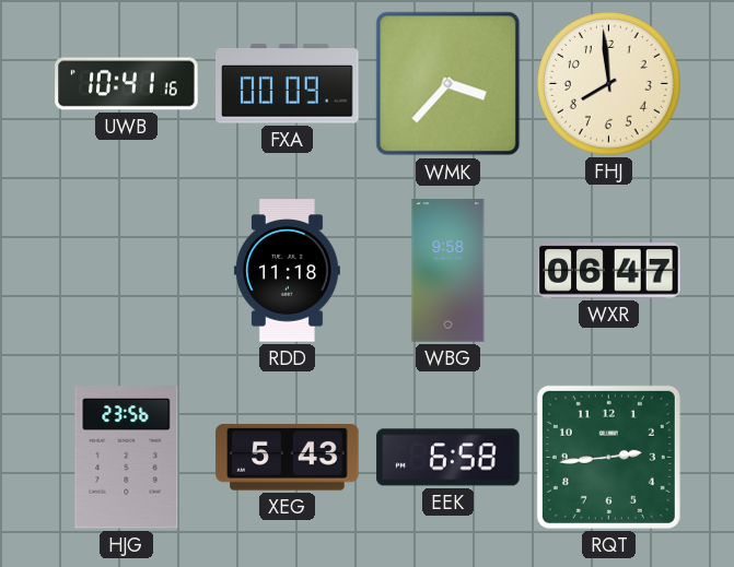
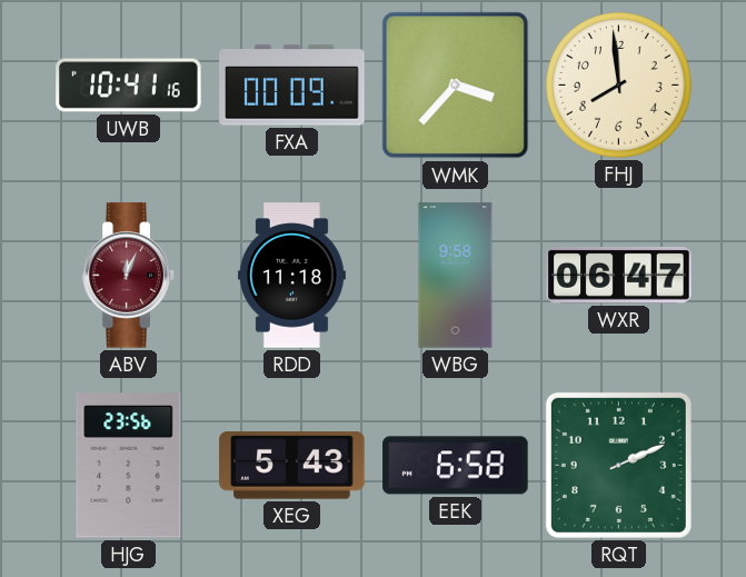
ABV: none -> 12:04
RQT: 2:44 -> 2:11
